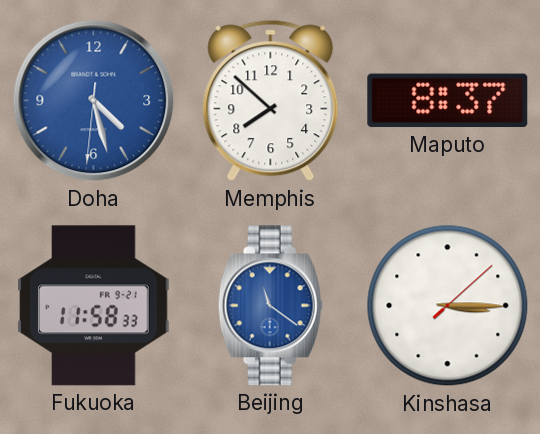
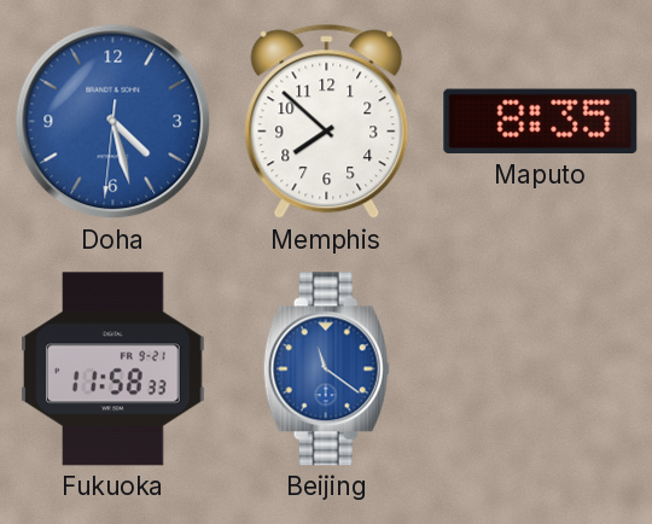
Maputo: 8:37 -> 8:35
Kinshasa: 3:15 -> none
